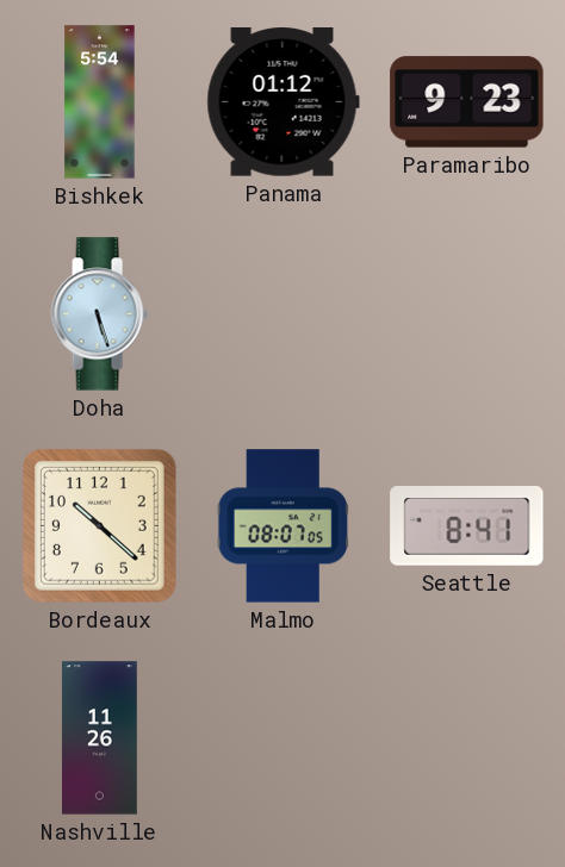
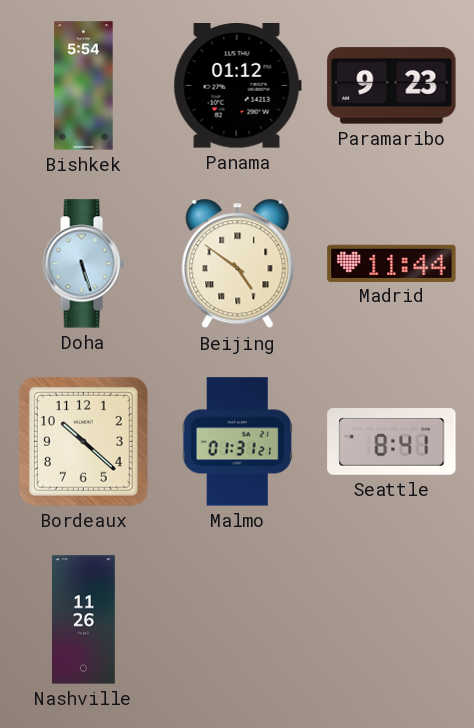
Beijing: none -> 4:51
Madrid: none -> 11:44
Malmo: 08:07 -> 01:31
